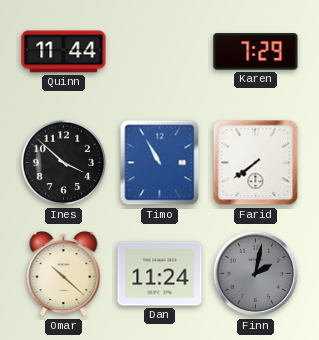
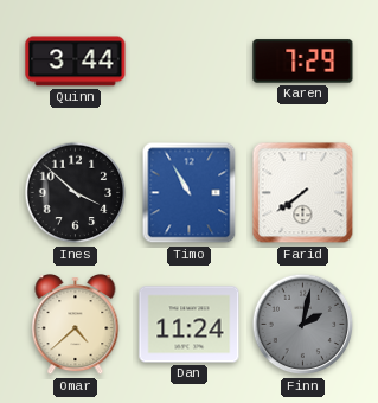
Quinn: 11:44 -> 3:44
Omar: 10:22 -> 4:38
